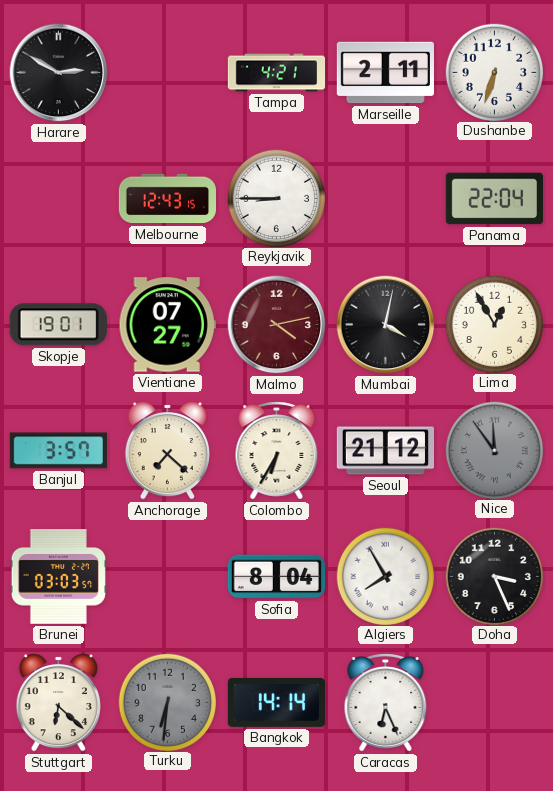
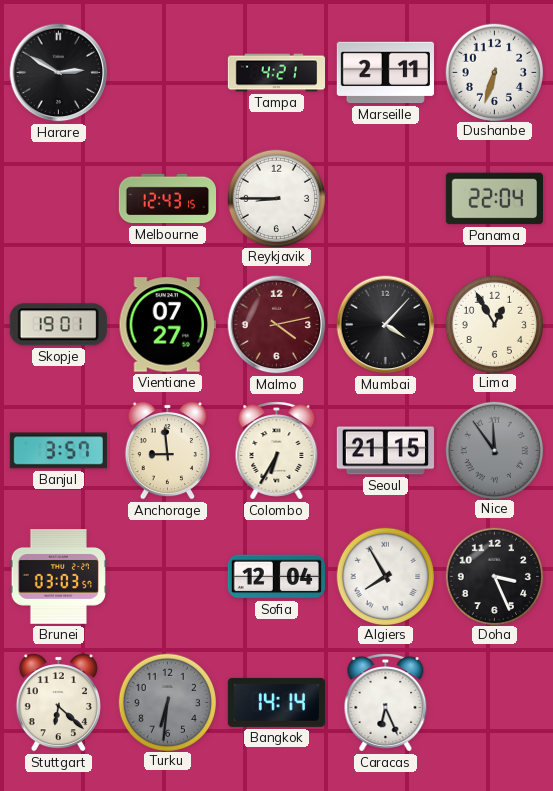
Mumbai: 4:02 -> 4:07
Anchorage: 7:22 -> 8:59
Seoul: 21:12 -> 21:15
Sofia: 8:04 -> 12:04
